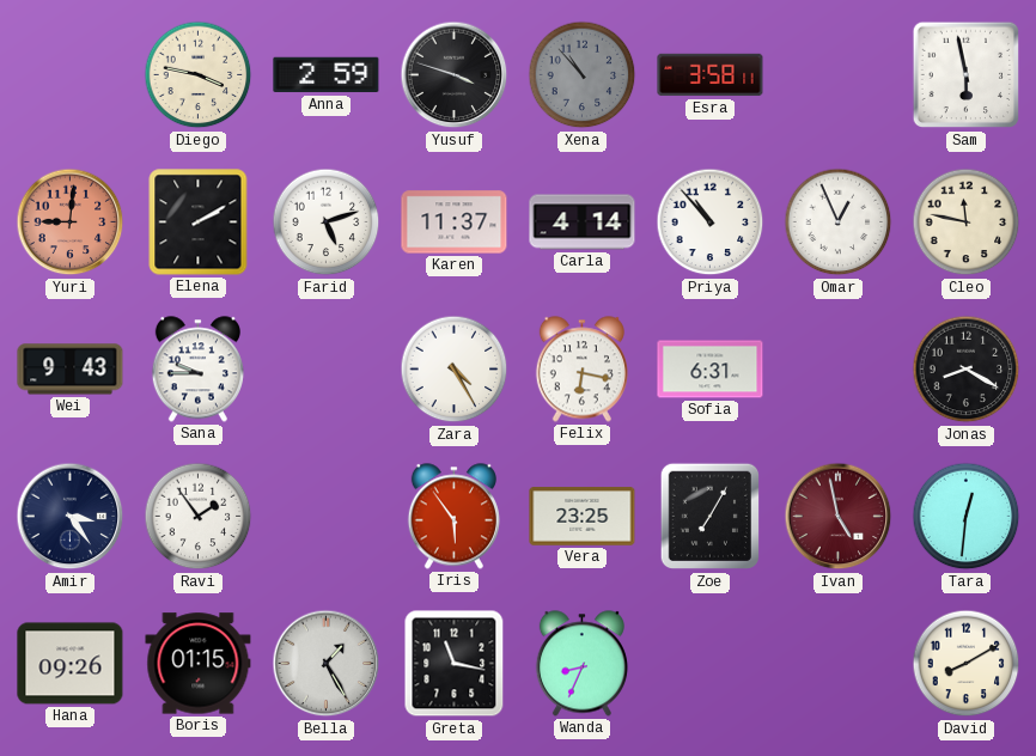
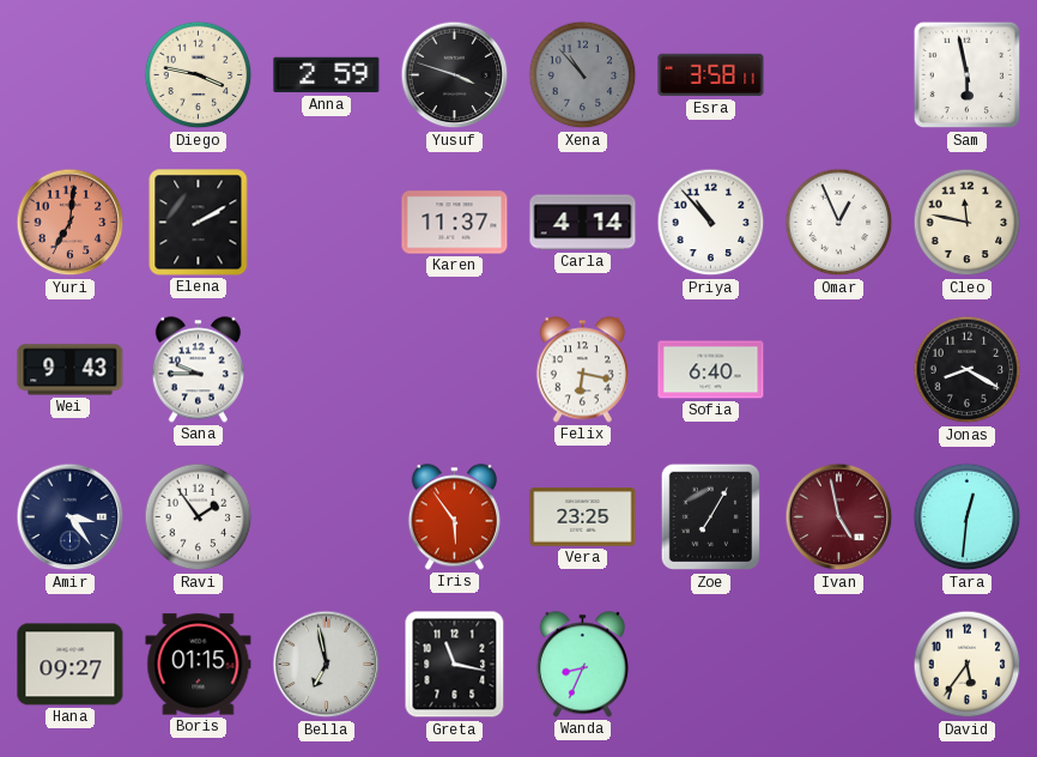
Yuri: 9:01 -> 7:01
Farid: 5:12 -> none
Zara: 4:25 -> none
Sofia: 6:31 -> 6:40
Hana: 09:26 -> 09:27
Bella: 1:25 -> 6:58
David: 8:10 -> 5:36
